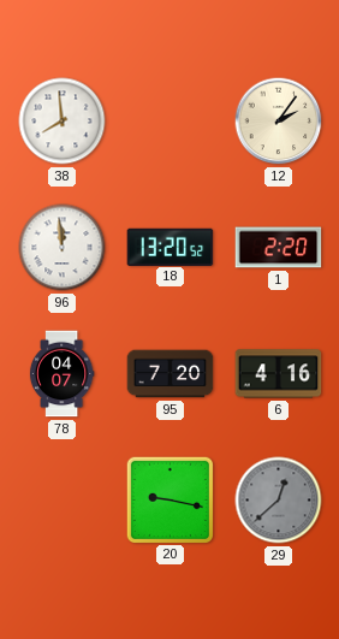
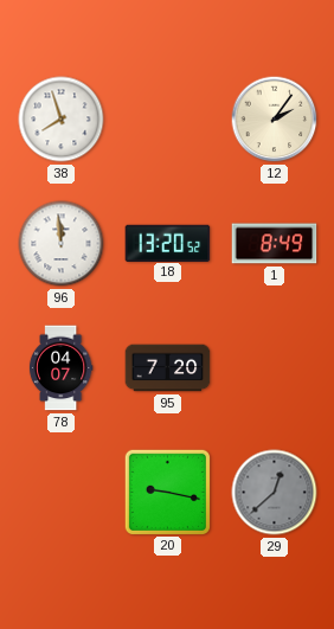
38: 7:59 -> 7:57
1: 2:20 -> 8:49
6: 4:16 -> none
